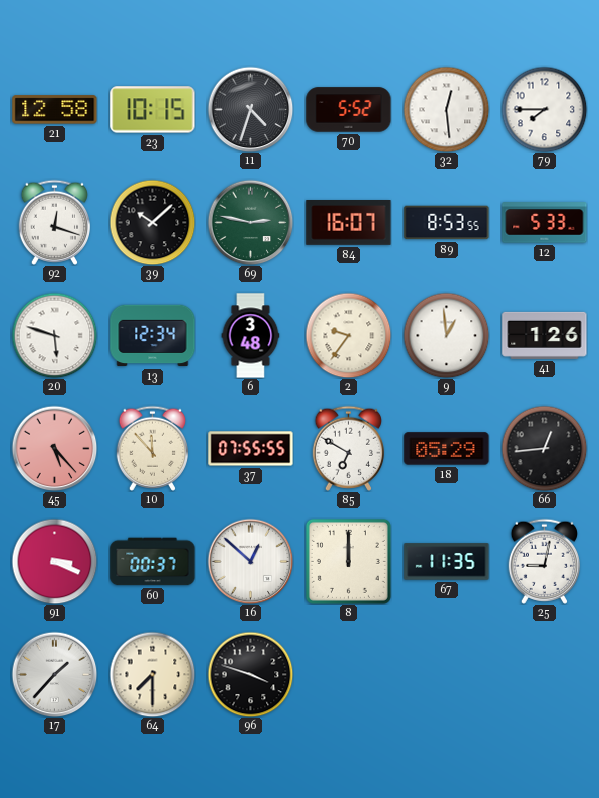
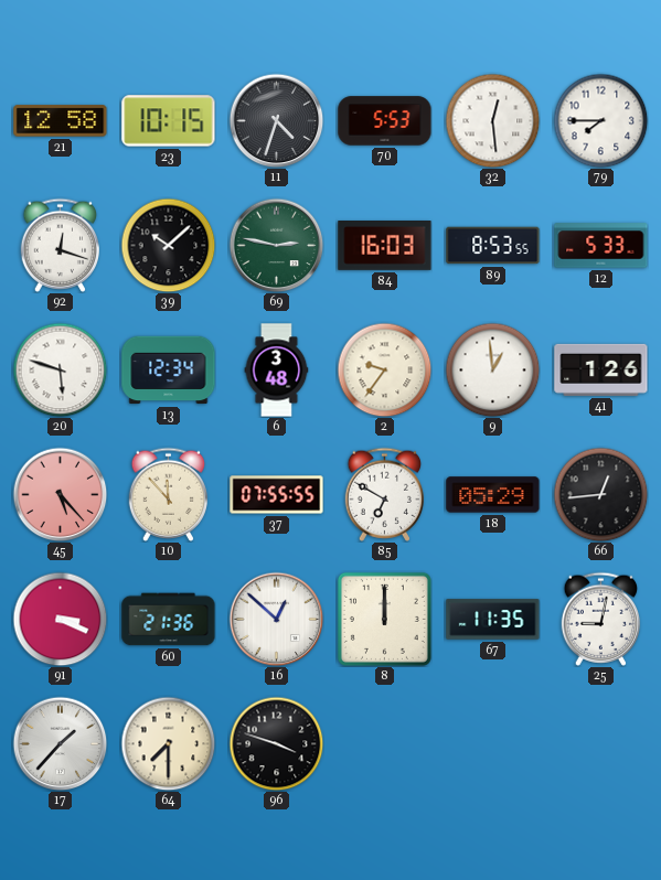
70: 5:52 -> 5:53
84: 16:07 -> 16:03
60: 00:37 -> 21:36
